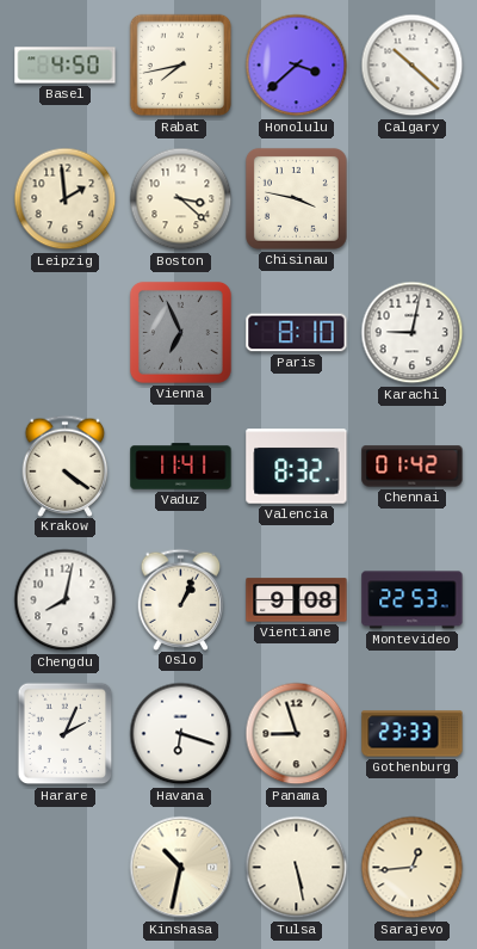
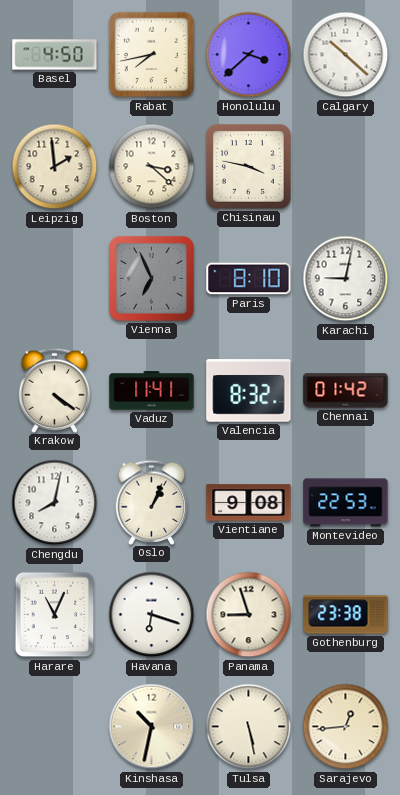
Harare: 2:04 -> 11:04
Gothenburg: 23:33 -> 23:38
